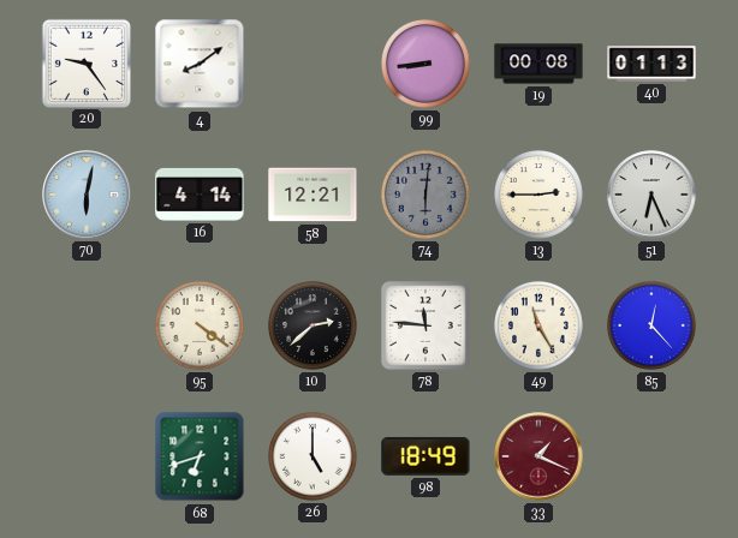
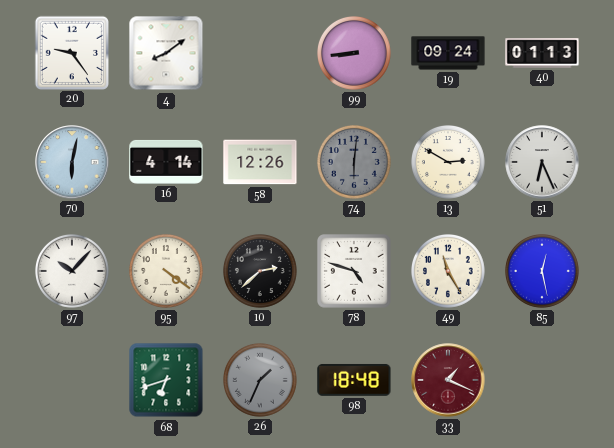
19: 00:08 -> 09:24
58: 12:21 -> 12:26
13: 2:45 -> 2:50
97: none -> 10:07
78: 11:46 -> 4:48
85: 12:23 -> 12:28
26: 5:00 -> 1:34
26 dial: white -> grey
98: 18:49 -> 18:48
